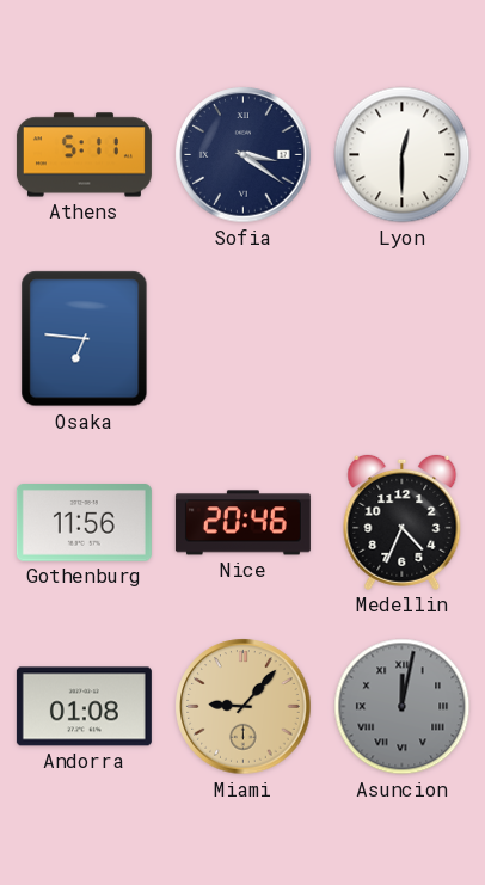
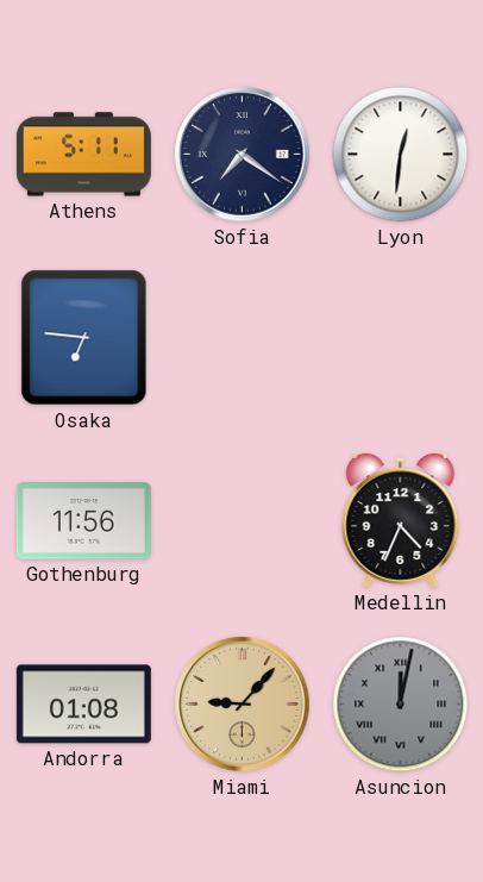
Sofia: 3:21 -> 7:21
Lyon: 12:30 -> 12:31
Nice: 20:46 -> none
